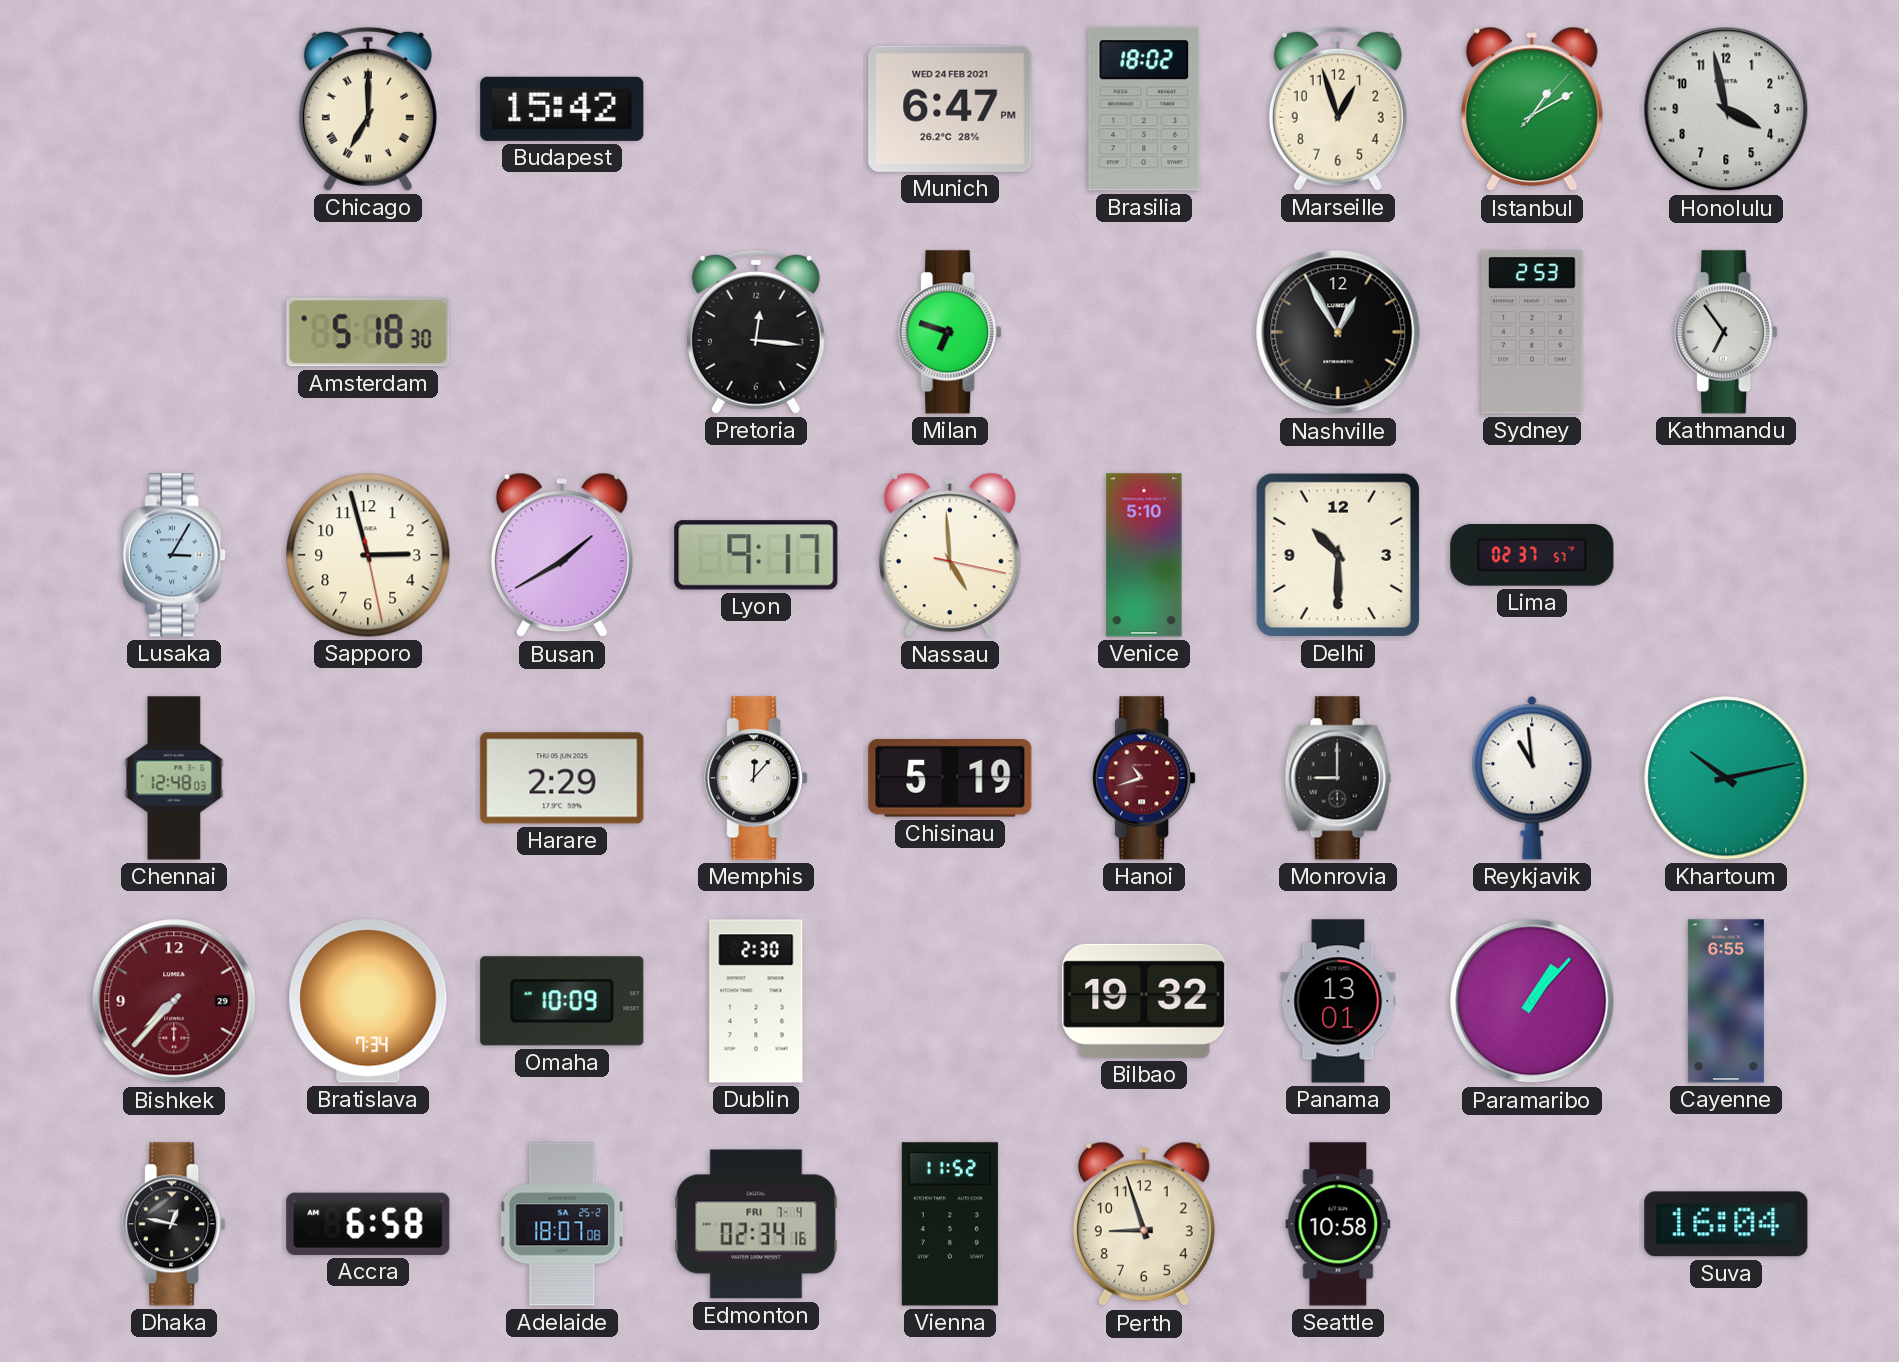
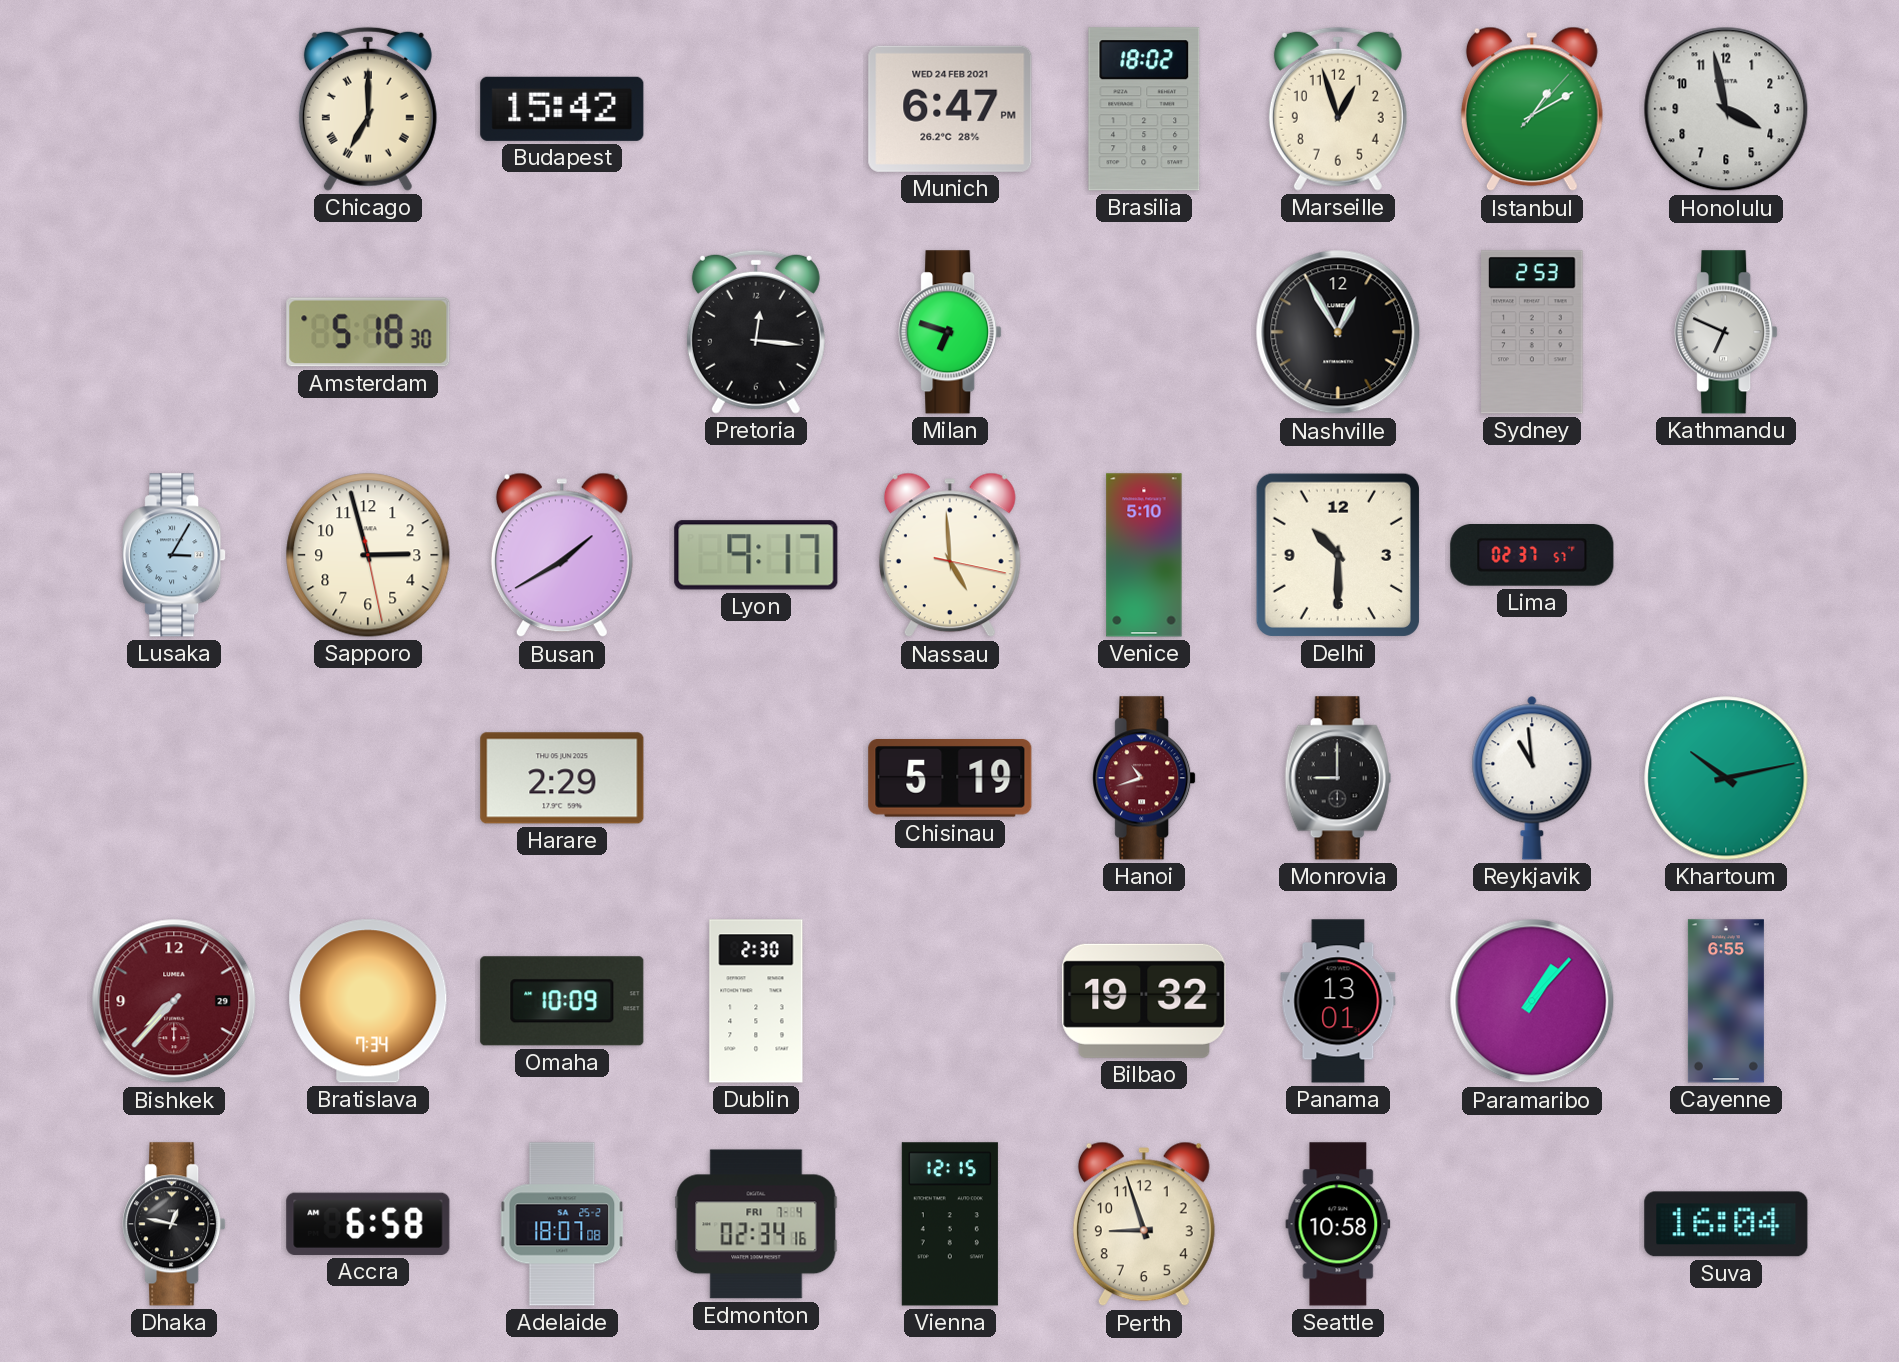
Kathmandu: 6:54 -> 6:49
Chennai: 12:48 -> none
Memphis: 12:07 -> none
Vienna: 11:52 -> 12:15
